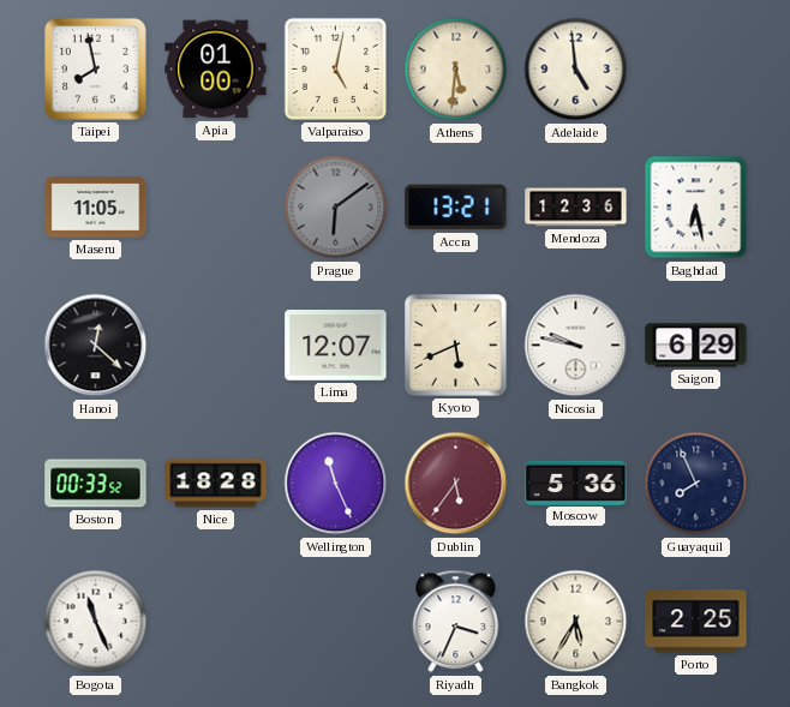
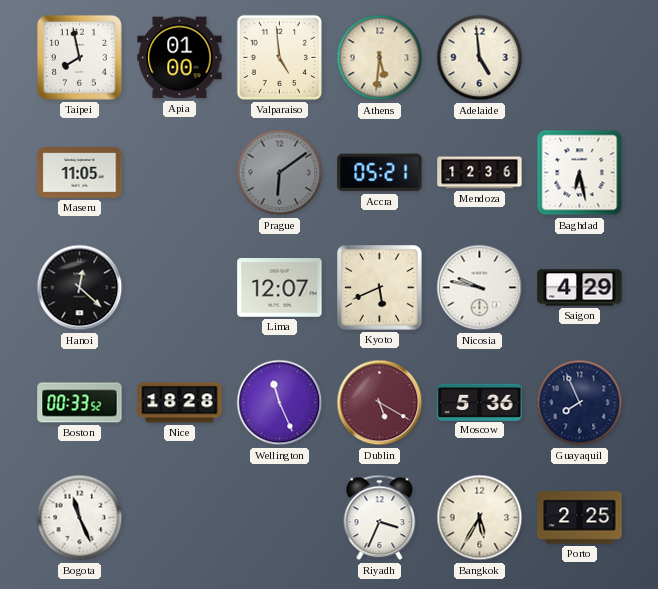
Valparaiso: 5:02 -> 4:59
Accra: 13:21 -> 05:21
Saigon: 6:29 -> 4:29
Dublin: 5:36 -> 5:20
